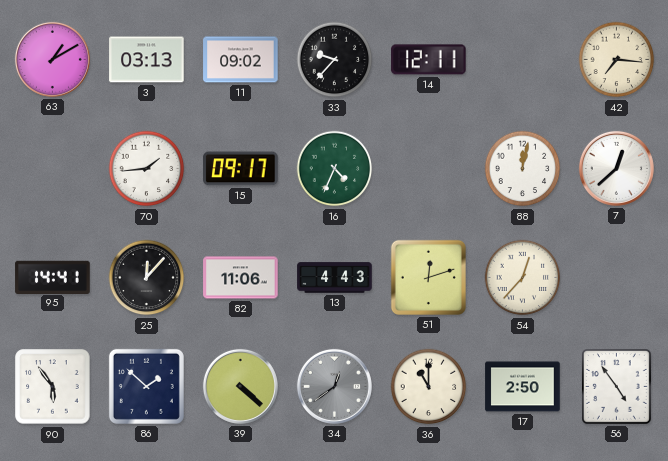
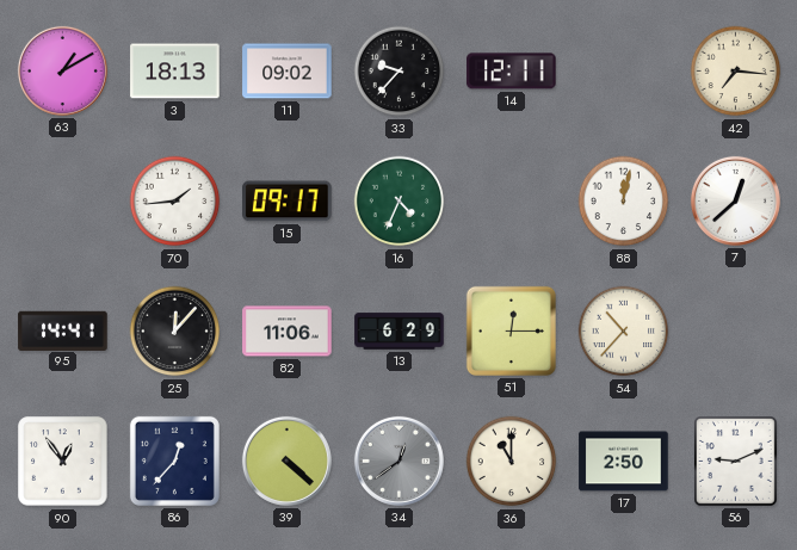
3: 03:13 -> 18:13
13: 4:43 -> 6:29
51: 12:12 -> 12:15
54: 12:37 -> 10:37
90: 5:54 -> 12:54
86: 1:52 -> 12:37
56: 4:54 -> 9:11
